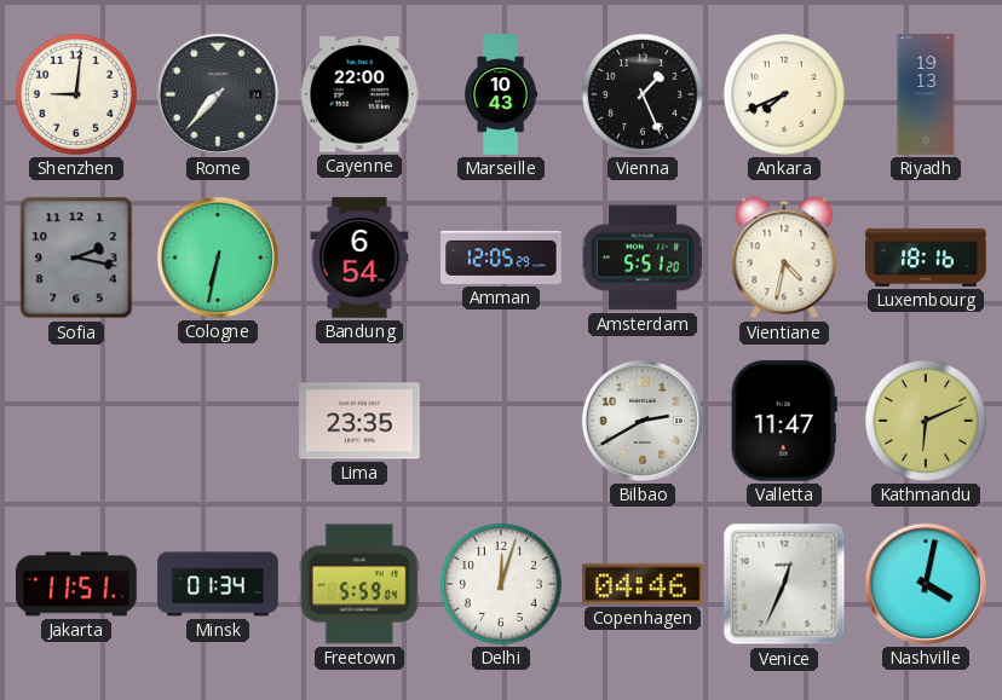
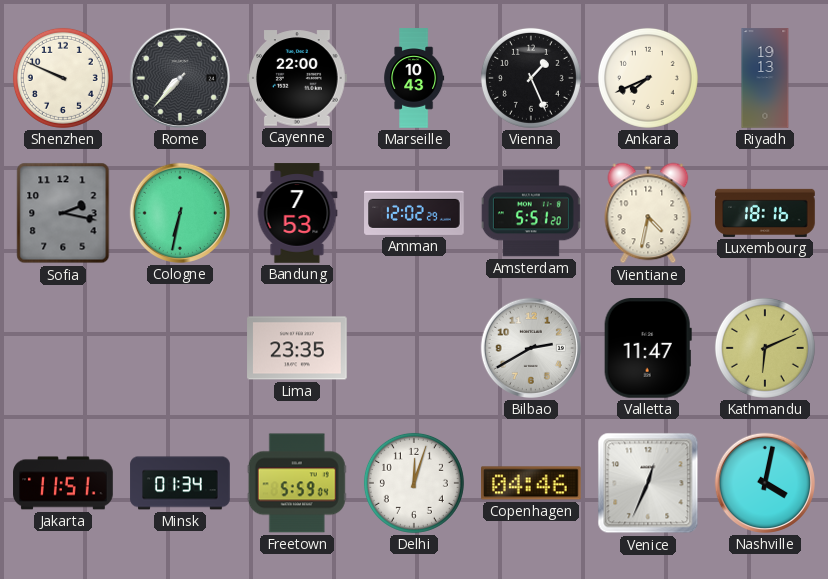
Shenzhen: 9:01 -> 9:49
Bandung: 6:54 -> 7:53
Amman: 12:05 -> 12:02
